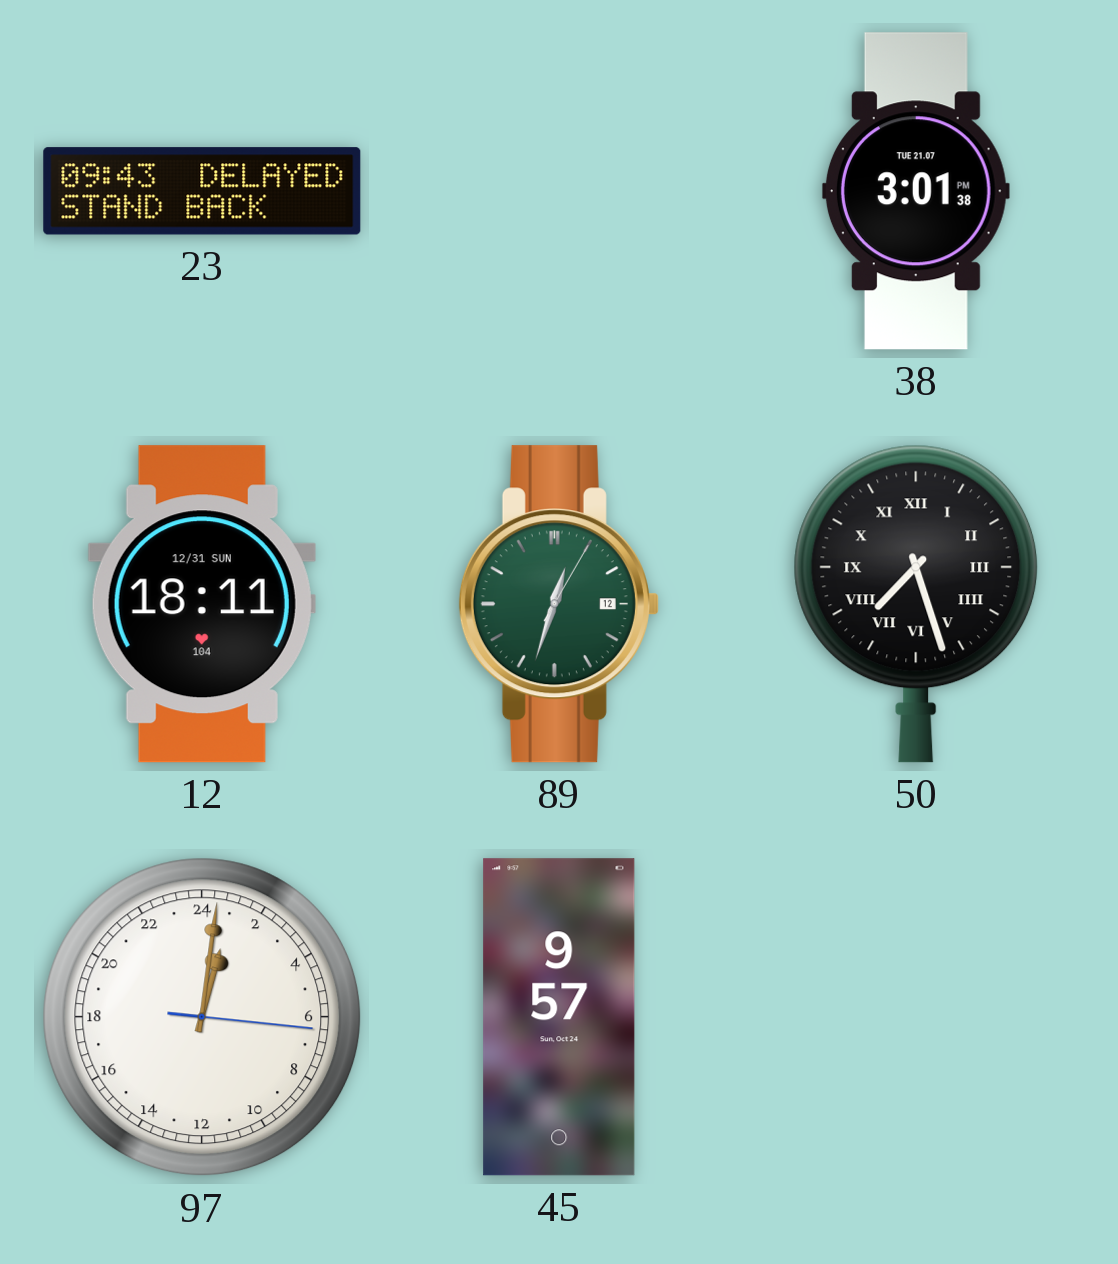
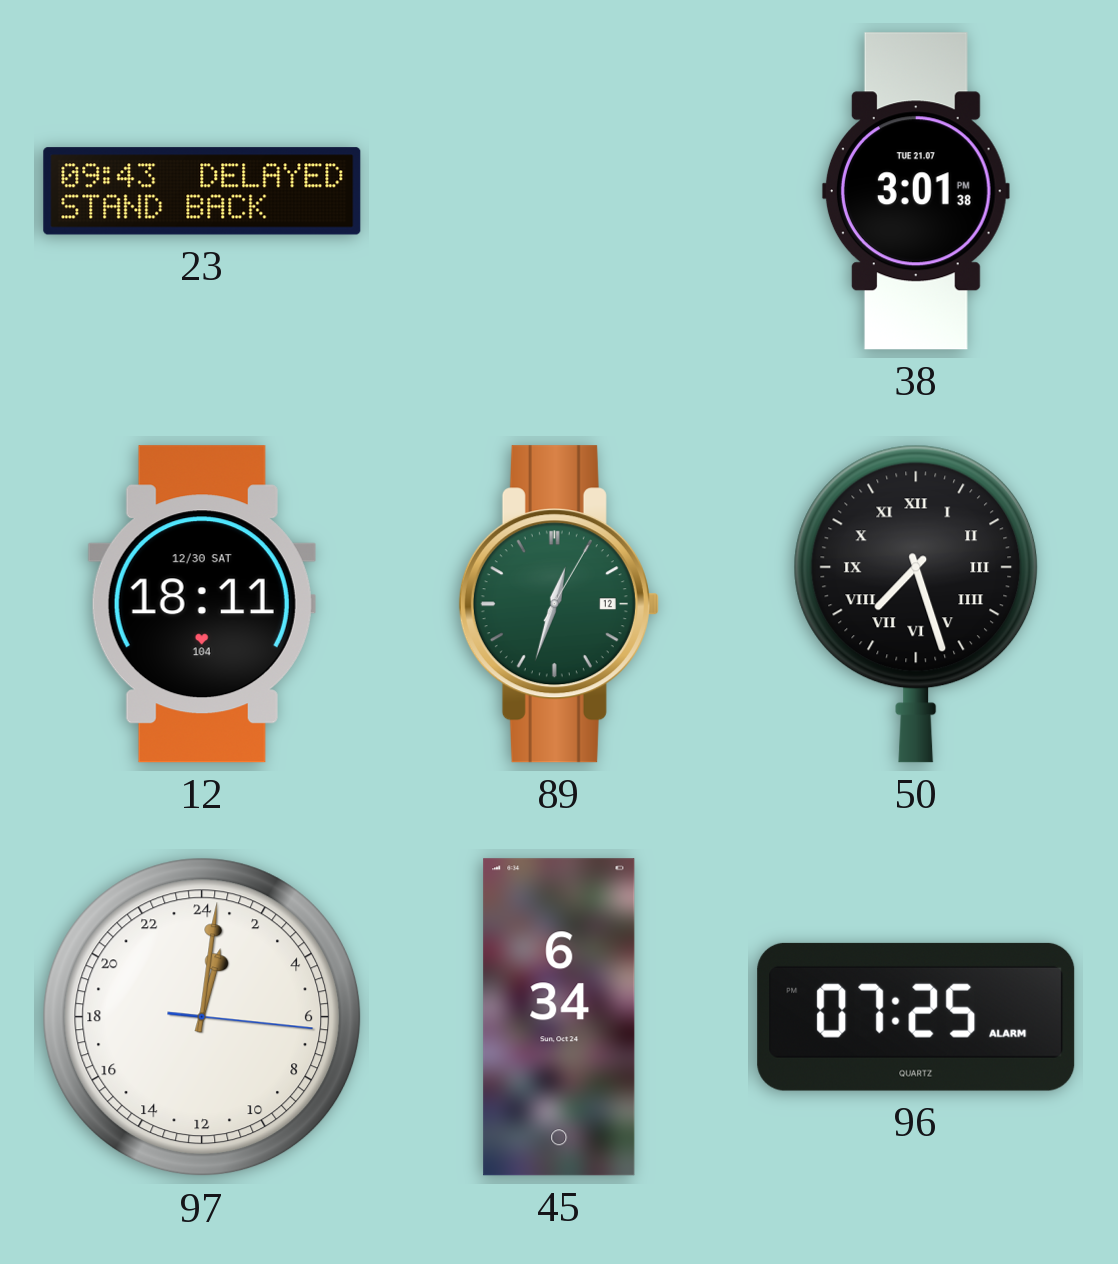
12 date: 12/31 SUN -> 12/30 SAT
45: 9:57 -> 6:34
96: none -> 07:25
